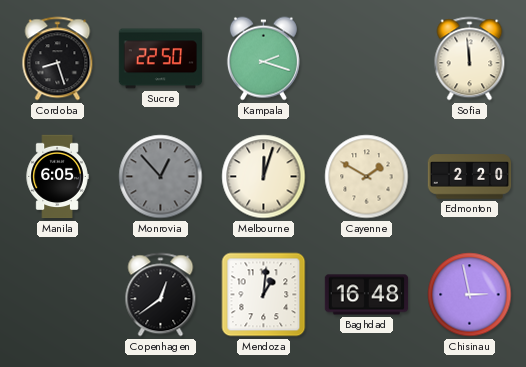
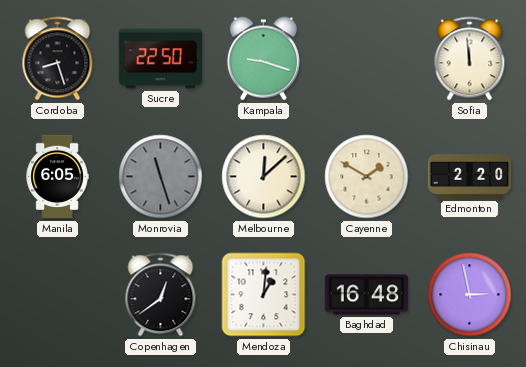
Kampala: 2:18 -> 9:18
Monrovia: 12:53 -> 11:27
Melbourne: 12:03 -> 12:08
